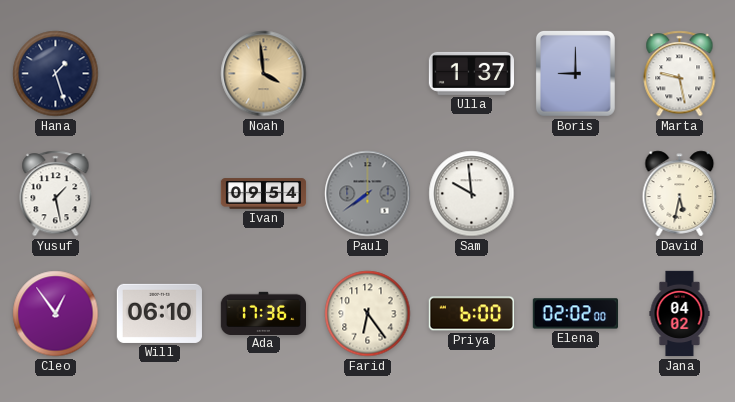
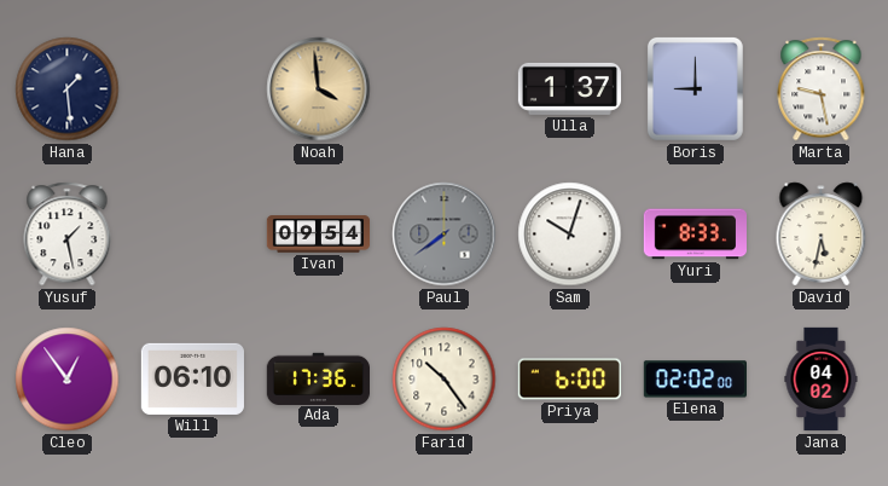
Hana: 1:27 -> 1:29
Sam: 9:59 -> 10:03
Yuri: none -> 8:33
Farid: 6:24 -> 10:24
